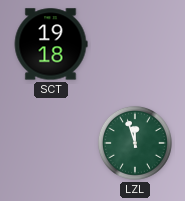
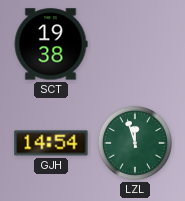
SCT: 19:18 -> 19:38
GJH: none -> 14:54
